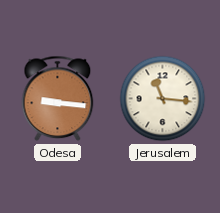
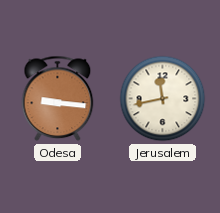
Jerusalem: 11:16 -> 11:43
